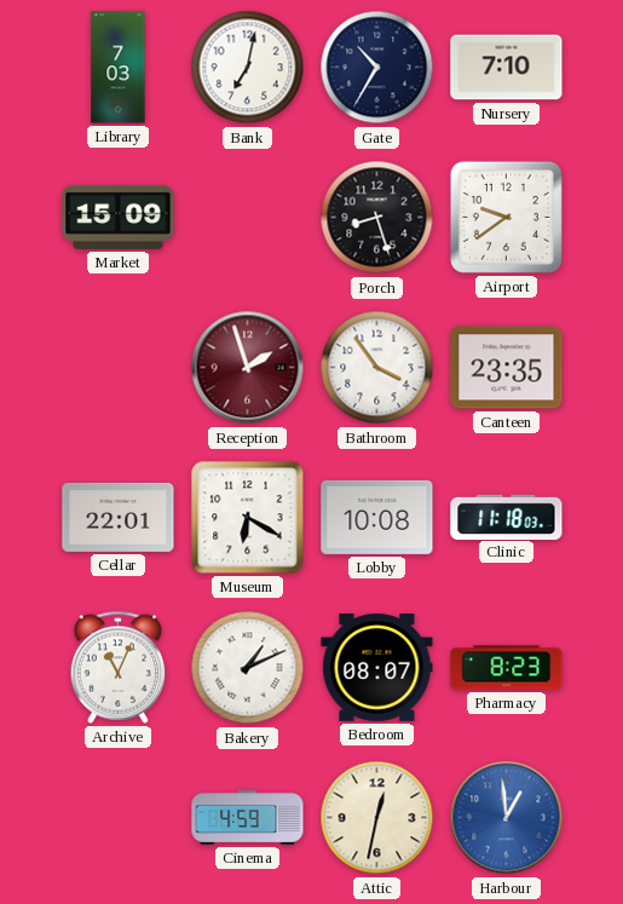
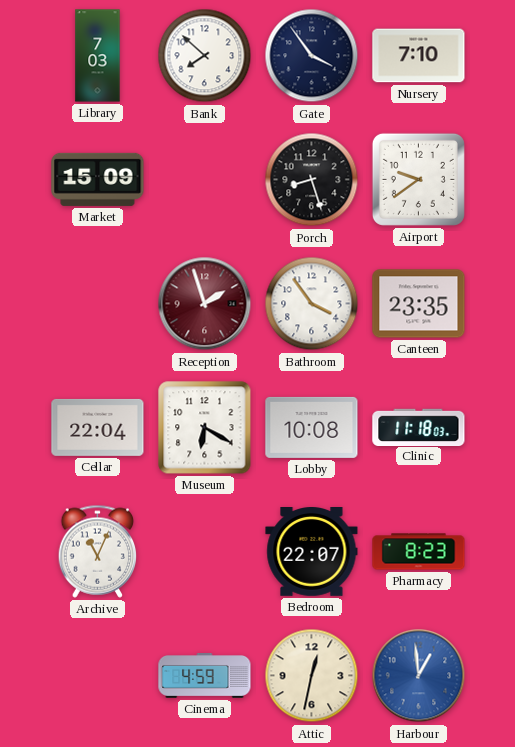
Bank: 7:02 -> 7:52
Gate: 10:35 -> 3:54
Cellar: 22:01 -> 22:04
Bakery: 1:11 -> none
Bedroom: 08:07 -> 22:07
